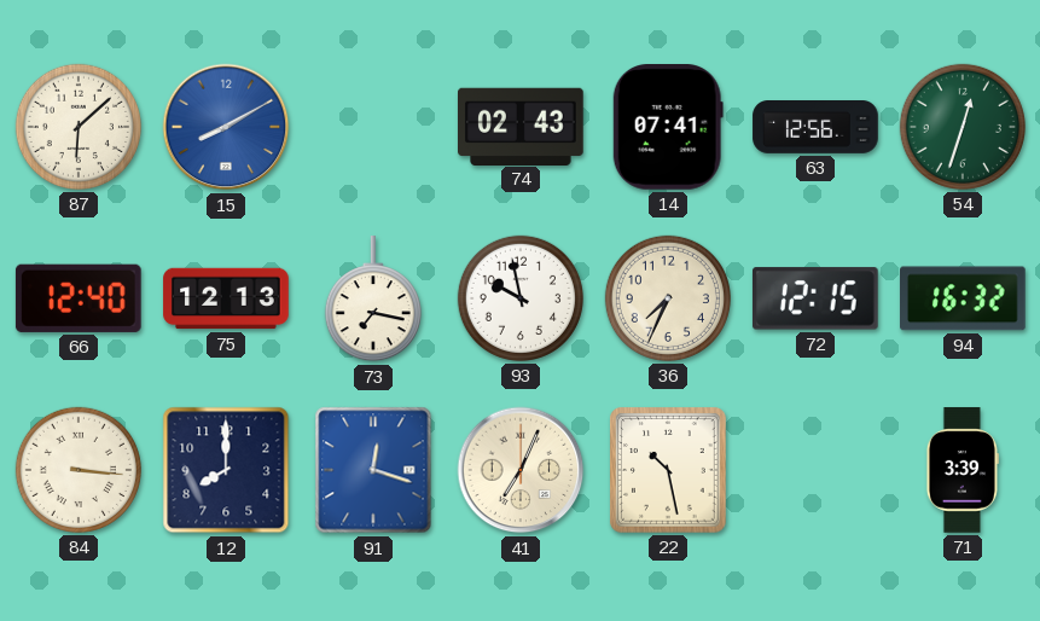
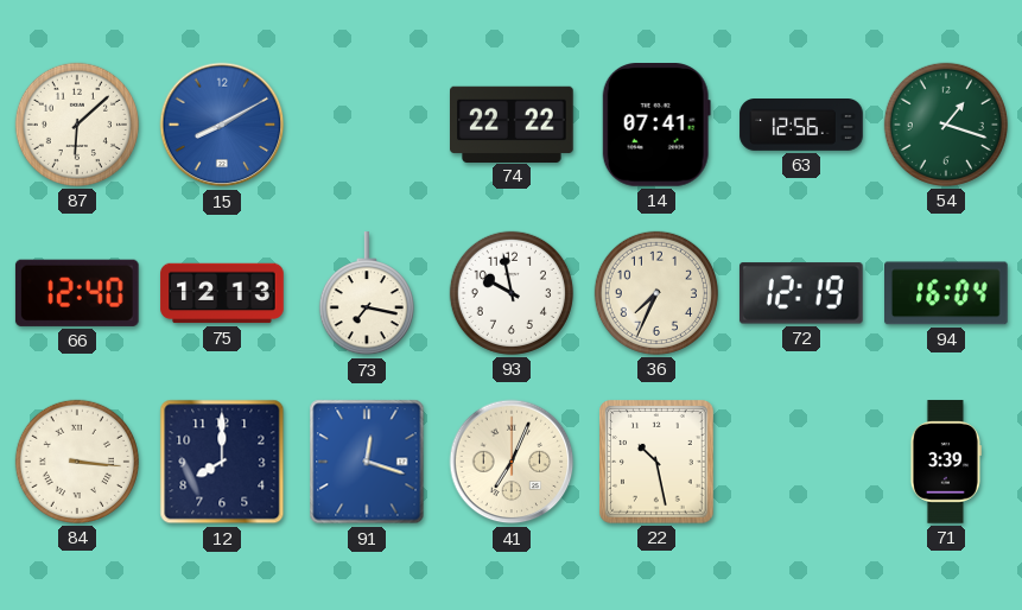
74: 02:43 -> 22:22
54: 12:33 -> 1:18
72: 12:15 -> 12:19
94: 16:32 -> 16:04
